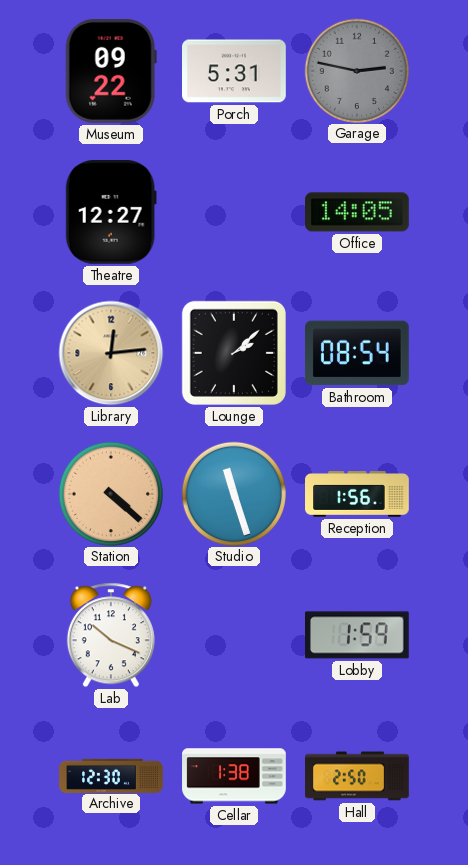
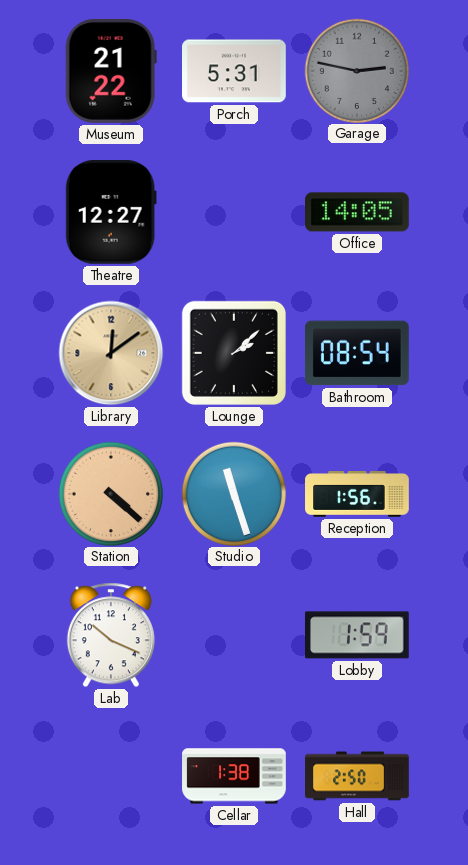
Museum: 09:22 -> 21:22
Library: 12:14 -> 12:09
Archive: 12:30 -> none
